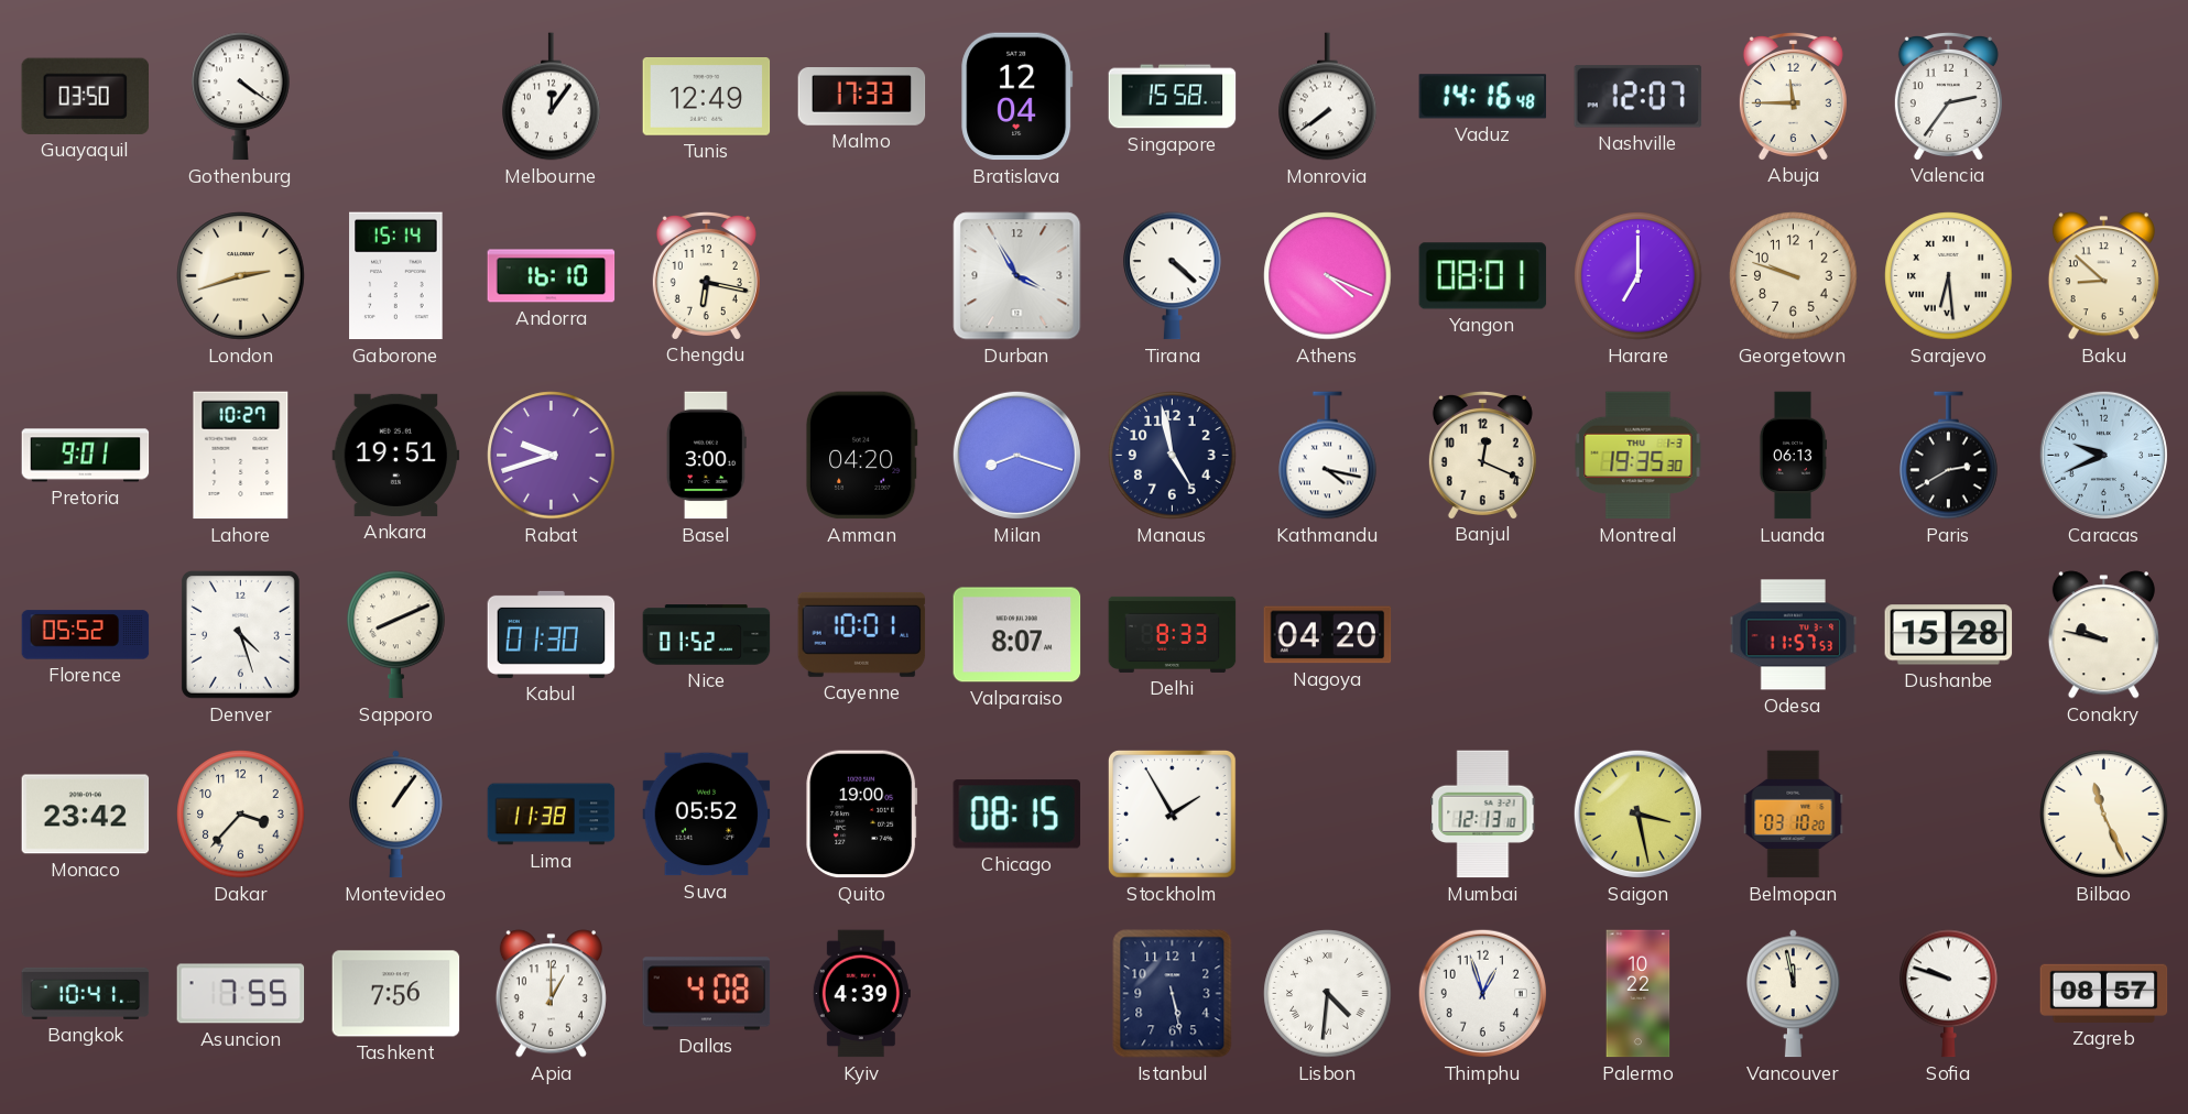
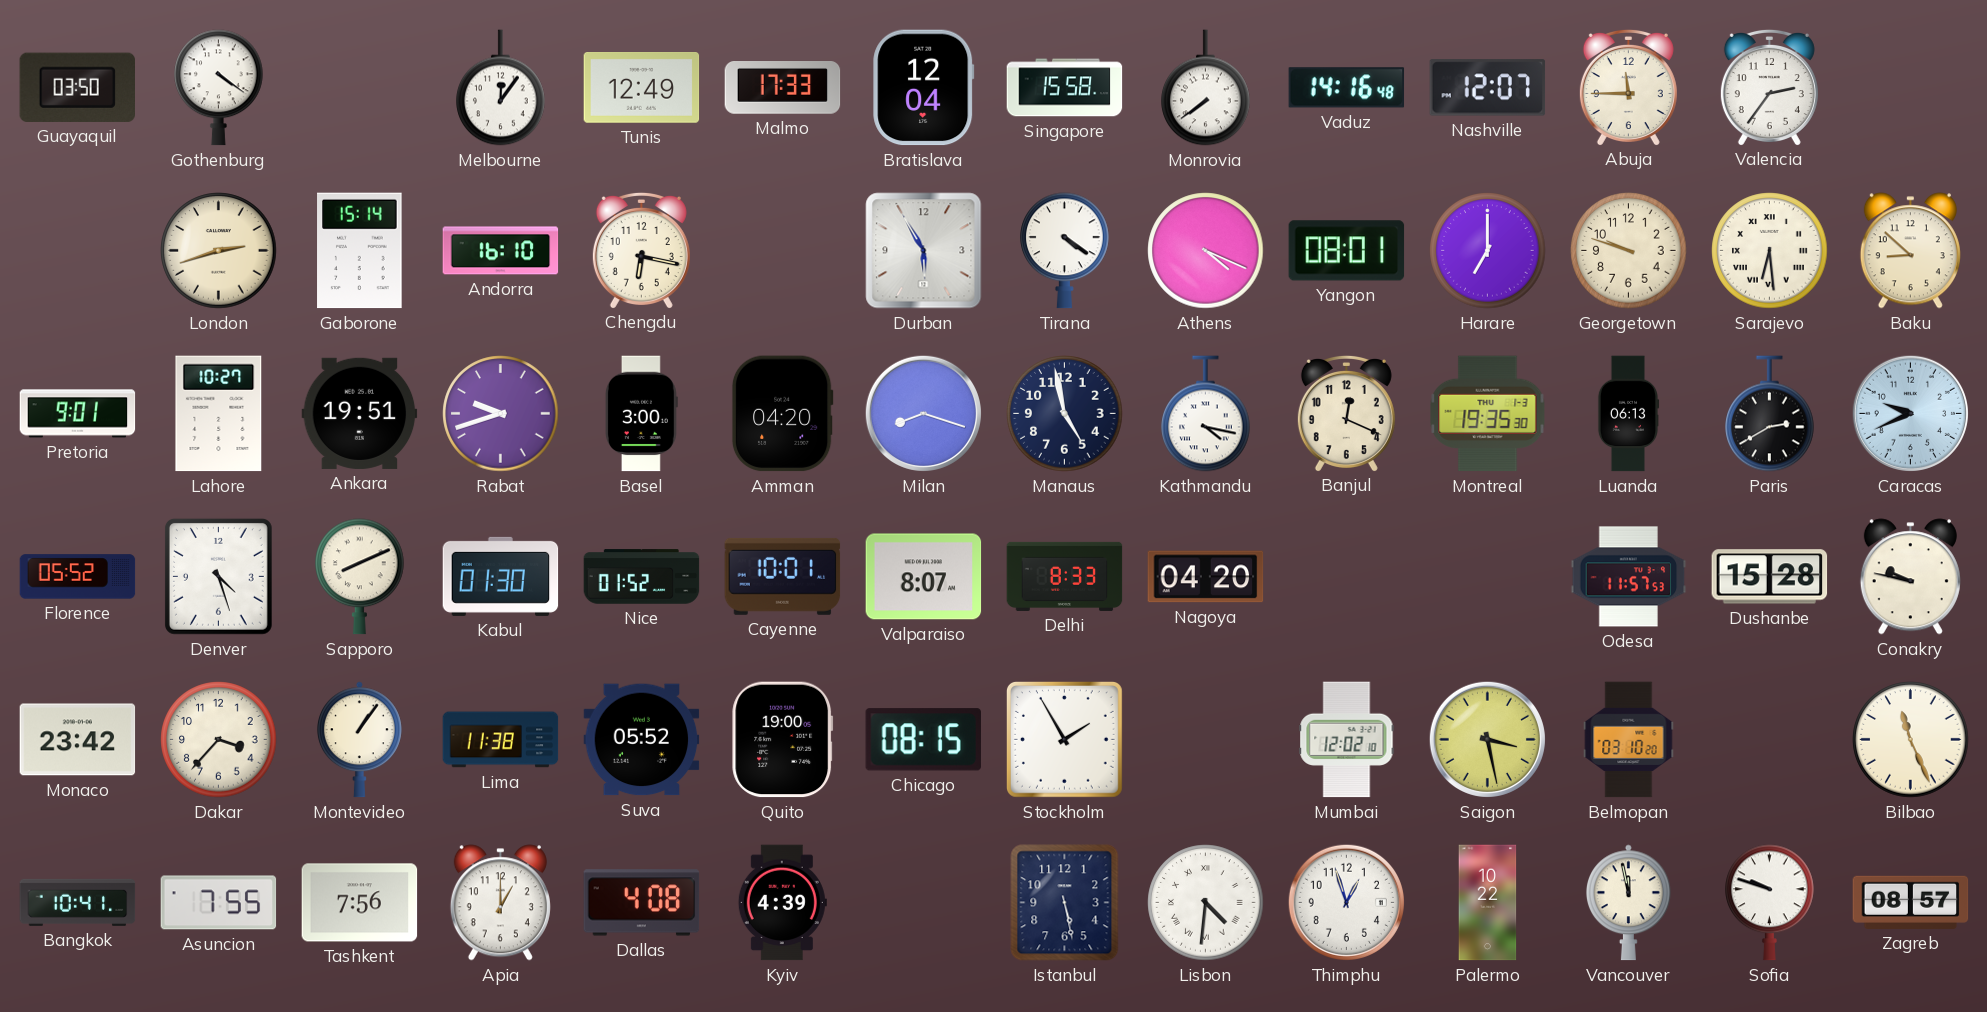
Durban: 3:55 -> 5:55
Tirana: 4:22 -> 4:21
Mumbai: 12:13 -> 12:02
